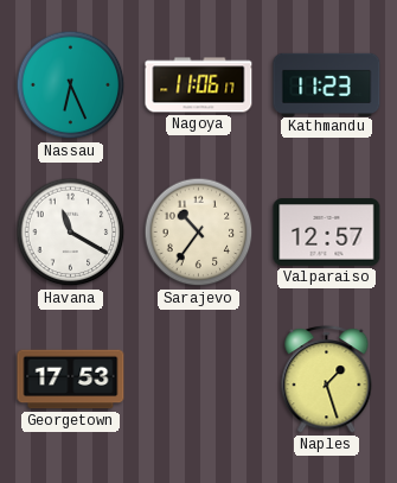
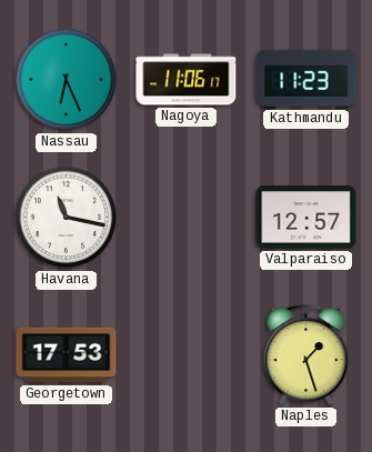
Havana: 11:20 -> 11:17
Sarajevo: 10:36 -> none
